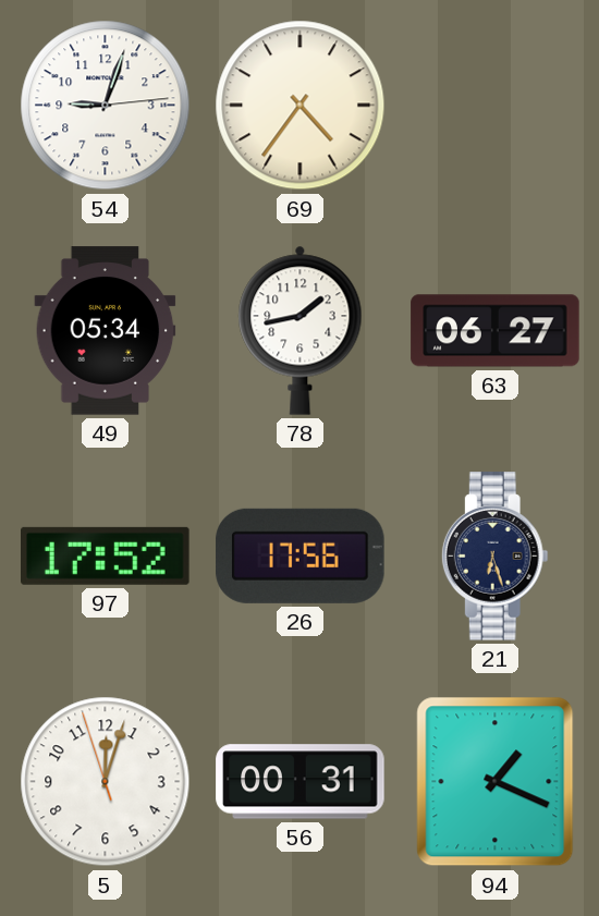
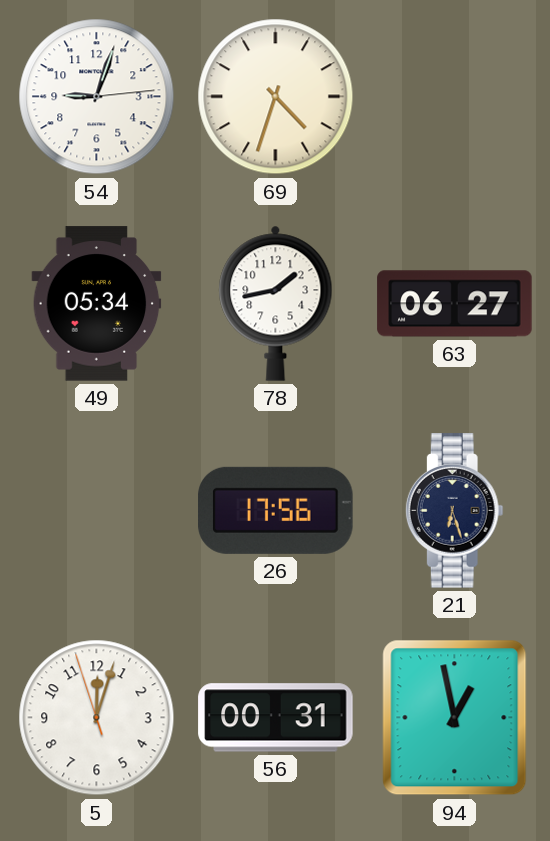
69: 4:36 -> 4:33
97: 17:52 -> none
94: 1:19 -> 12:58
